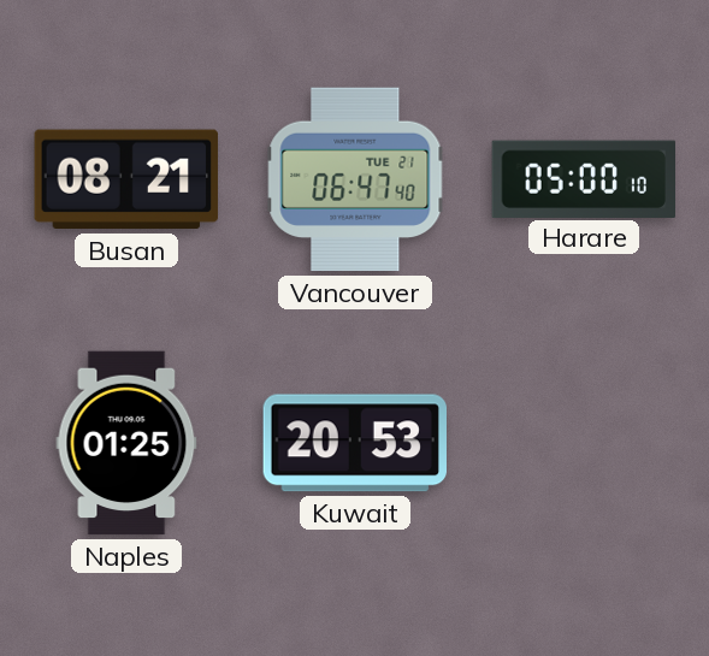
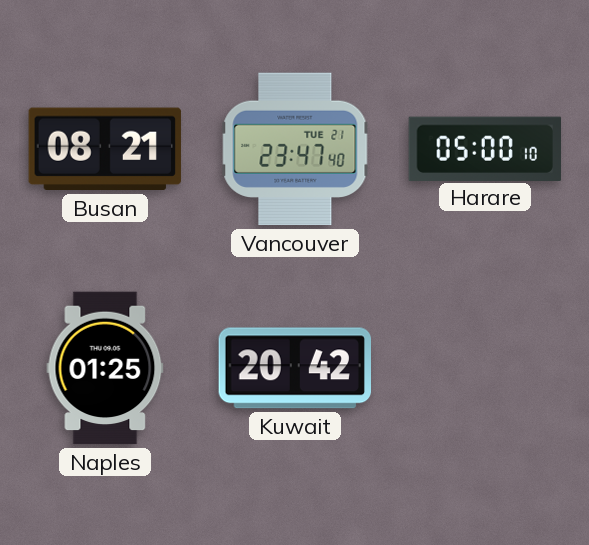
Vancouver: 06:47 -> 23:47
Kuwait: 20:53 -> 20:42
